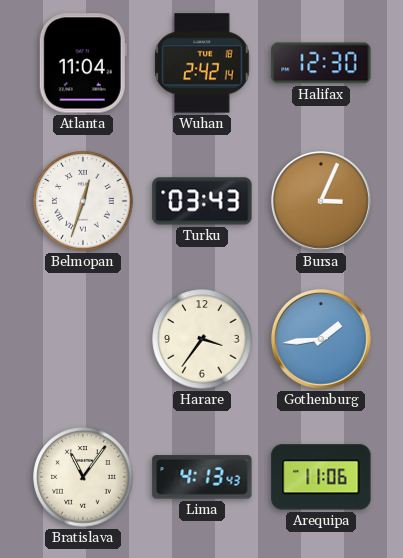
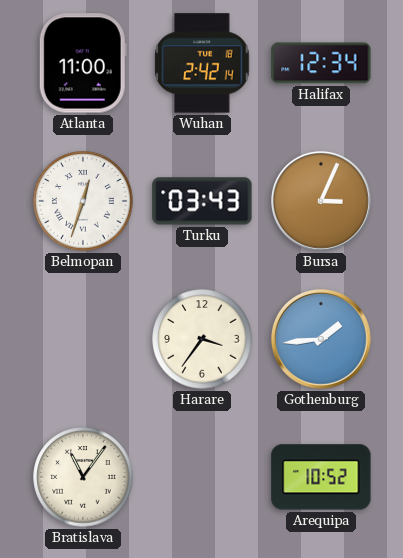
Atlanta: 11:04 -> 11:00
Halifax: 12:30 -> 12:34
Lima: 4:13 -> none
Arequipa: 11:06 -> 10:52
